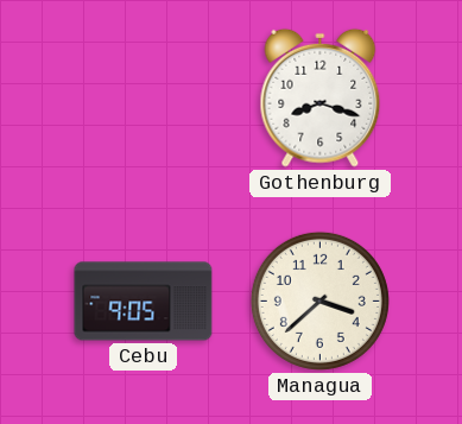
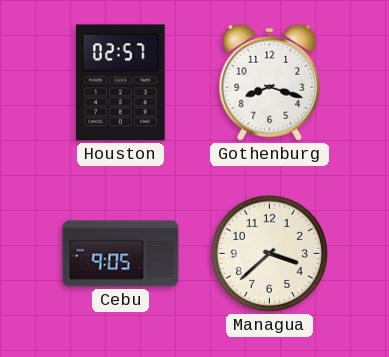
Houston: none -> 02:57
